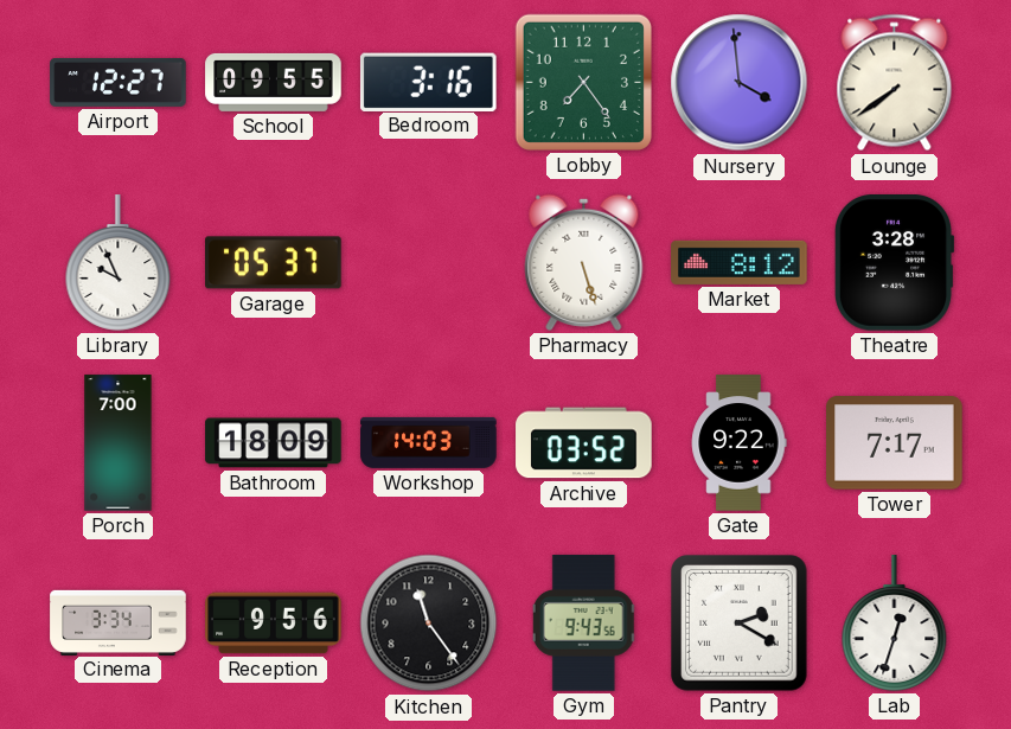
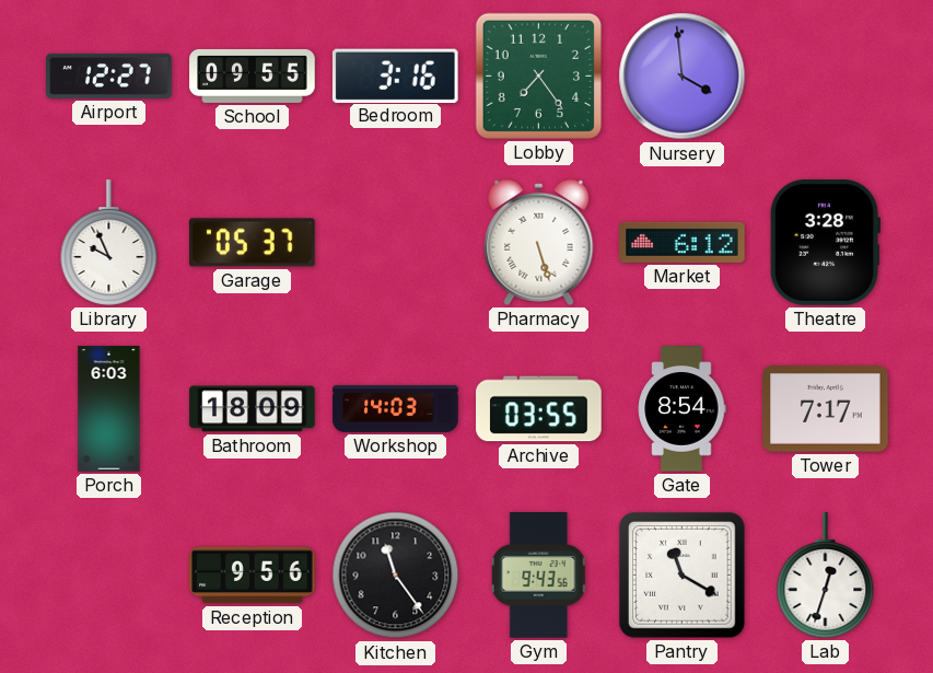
Lounge: 7:39 -> none
Market: 8:12 -> 6:12
Porch: 7:00 -> 6:03
Archive: 03:52 -> 03:55
Gate: 9:22 -> 8:54
Cinema: 3:34 -> none
Pantry: 2:20 -> 11:20
